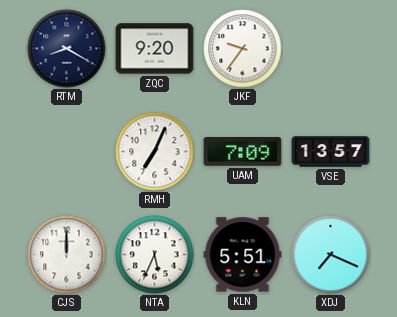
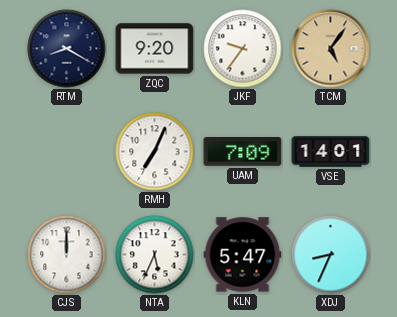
TCM: none -> 5:06
VSE: 13:57 -> 14:01
KLN: 5:51 -> 5:47
XDJ: 7:19 -> 8:34
